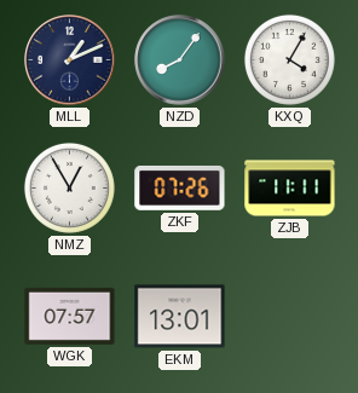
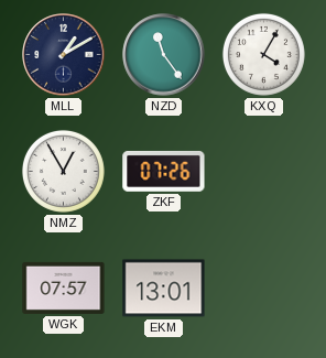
MLL: 1:11 -> 1:10
NZD: 8:06 -> 11:24
ZJB: 11:11 -> none
